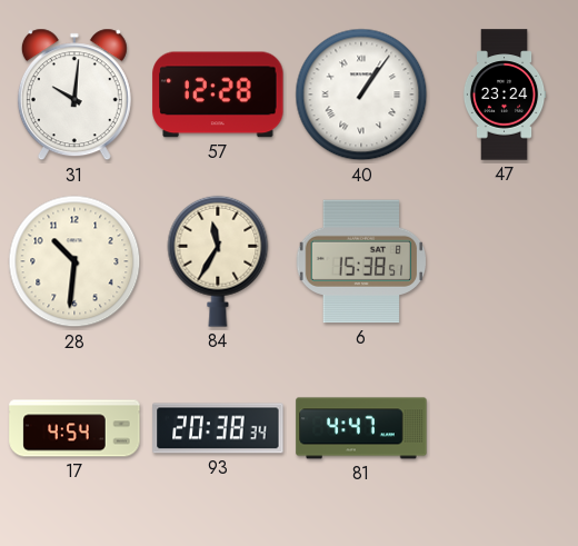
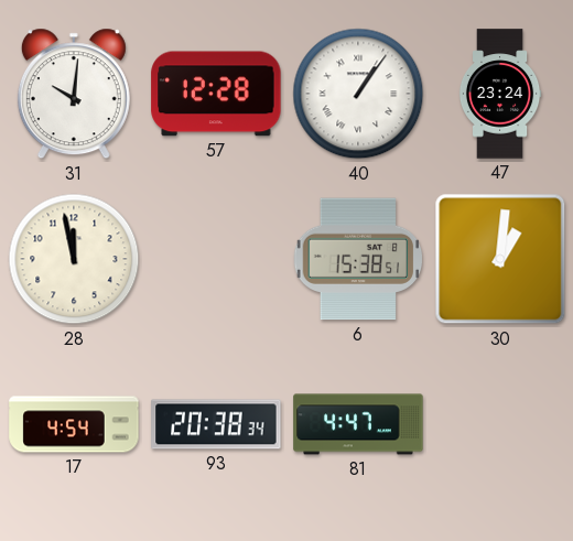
28: 10:31 -> 11:58
84: 11:35 -> none
30: none -> 1:01
